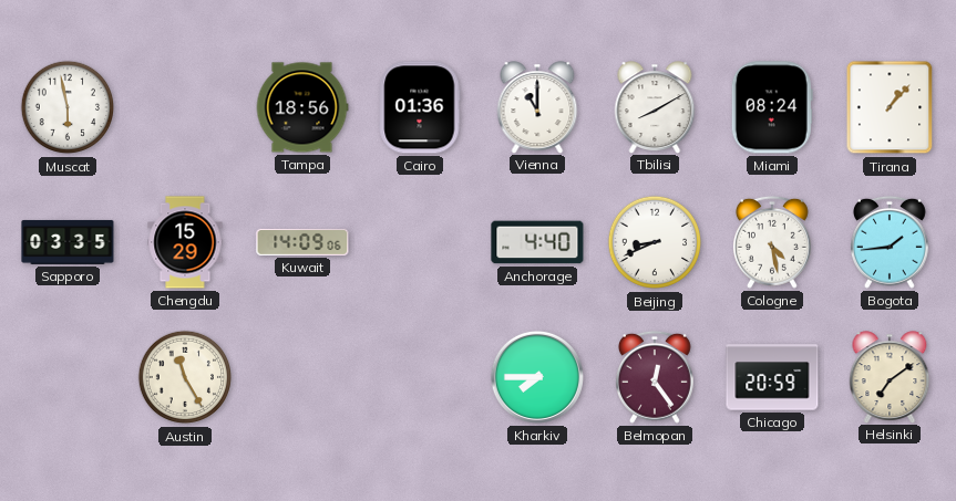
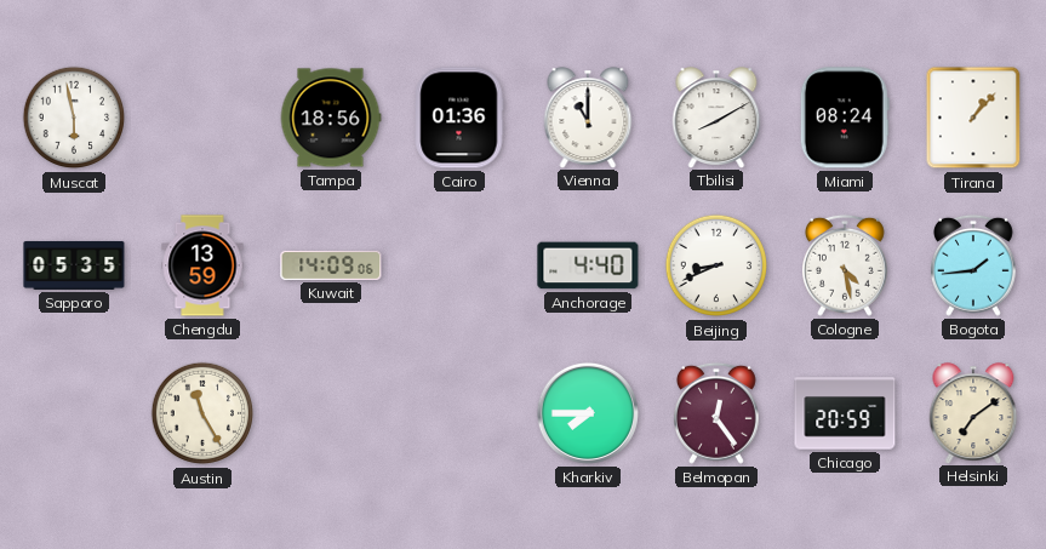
Sapporo: 03:35 -> 05:35
Chengdu: 15:29 -> 13:59
